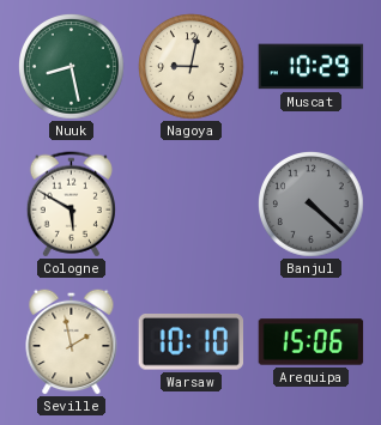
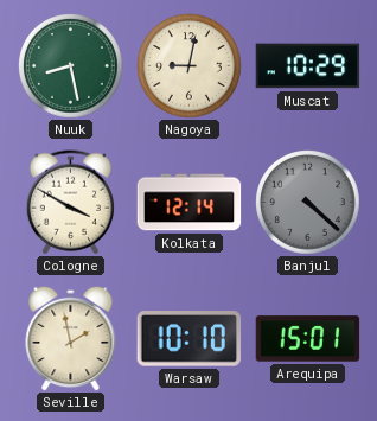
Cologne: 5:50 -> 3:50
Kolkata: none -> 12:14
Arequipa: 15:06 -> 15:01
